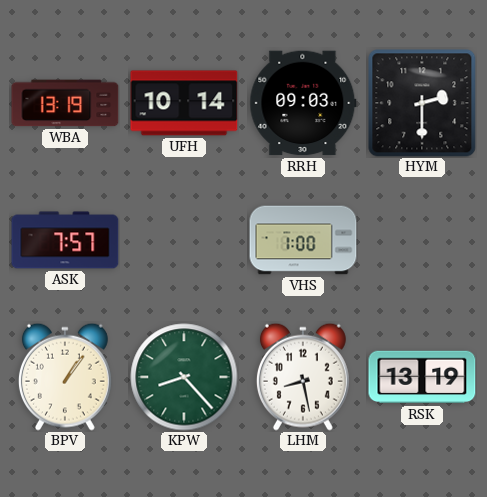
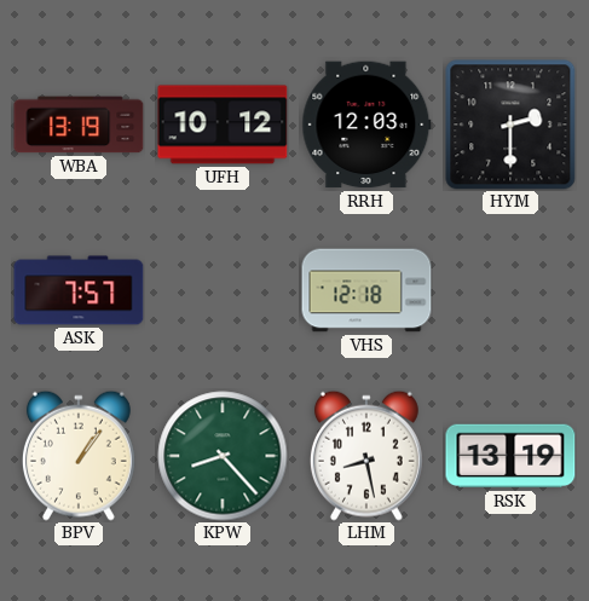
UFH: 10:14 -> 10:12
RRH: 09:03 -> 12:03
VHS: 1:00 -> 12:18
